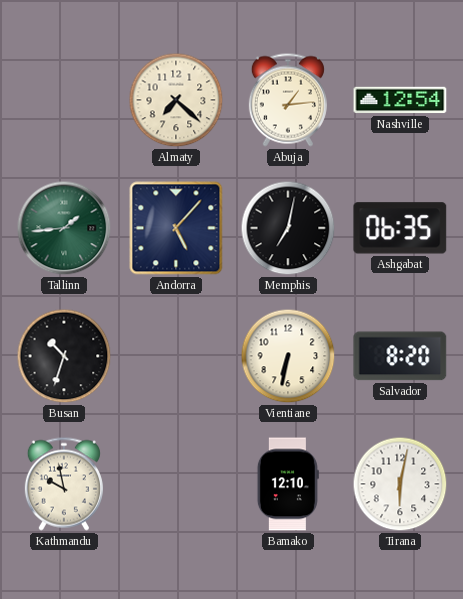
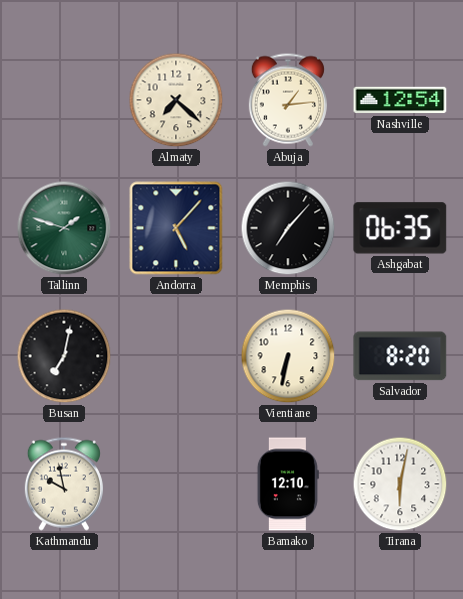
Tallinn: 1:44 -> 1:48
Memphis: 7:02 -> 7:07
Busan: 10:33 -> 7:02
